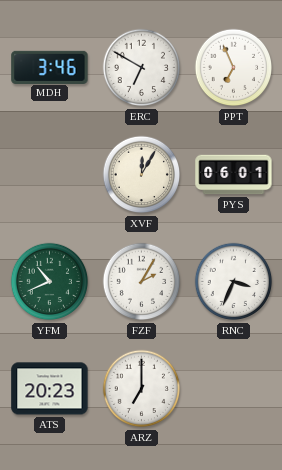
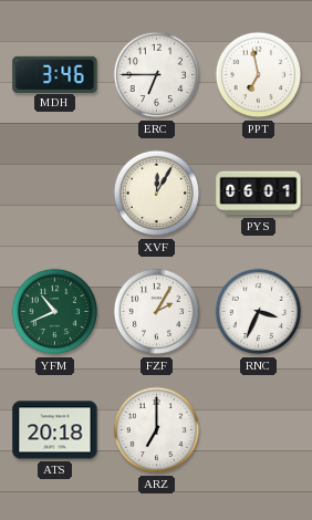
ERC: 6:50 -> 6:45
PPT: 6:56 -> 6:58
ATS: 20:23 -> 20:18
